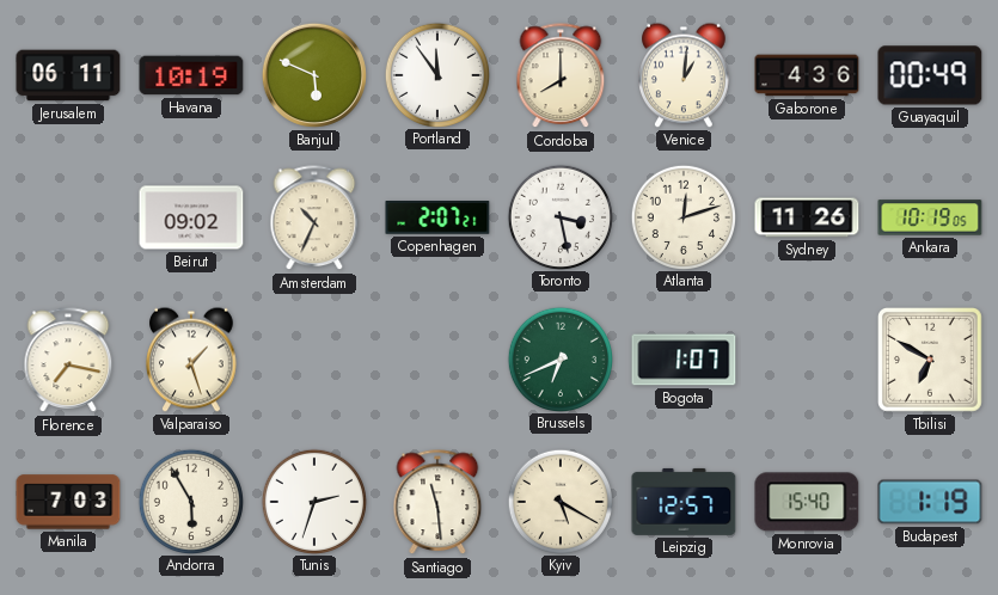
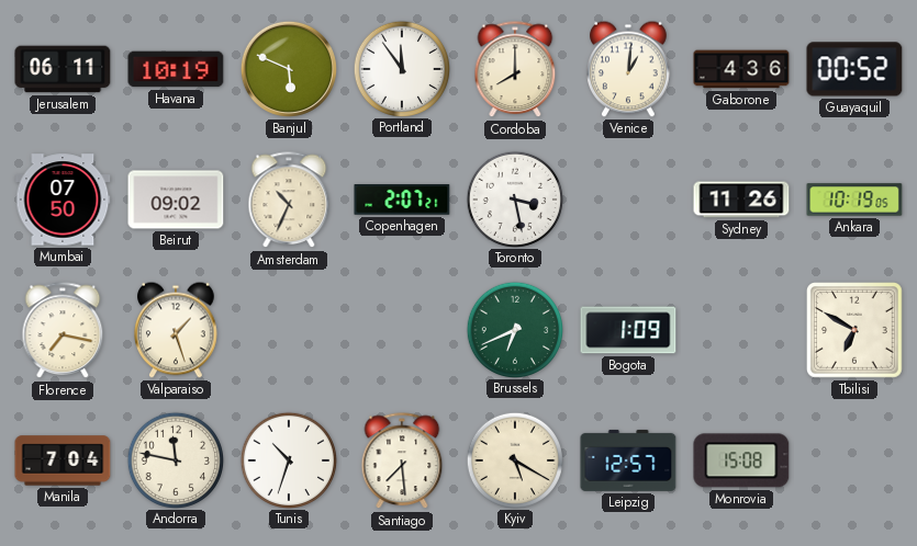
Guayaquil: 00:49 -> 00:52
Mumbai: none -> 07:50
Atlanta: 12:12 -> none
Bogota: 1:07 -> 1:09
Manila: 7:03 -> 7:04
Andorra: 5:55 -> 11:47
Tunis: 2:33 -> 10:33
Santiago: 11:29 -> 7:29
Monrovia: 15:40 -> 15:08
Budapest: 1:19 -> none
